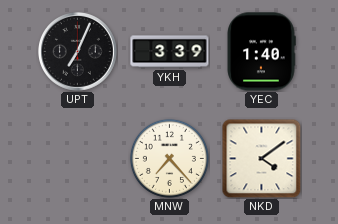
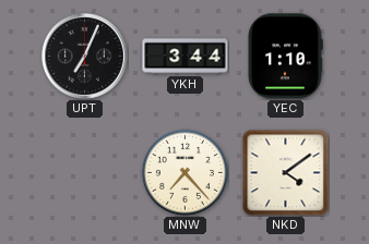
YKH: 3:39 -> 3:44
YEC: 1:40 -> 1:10
